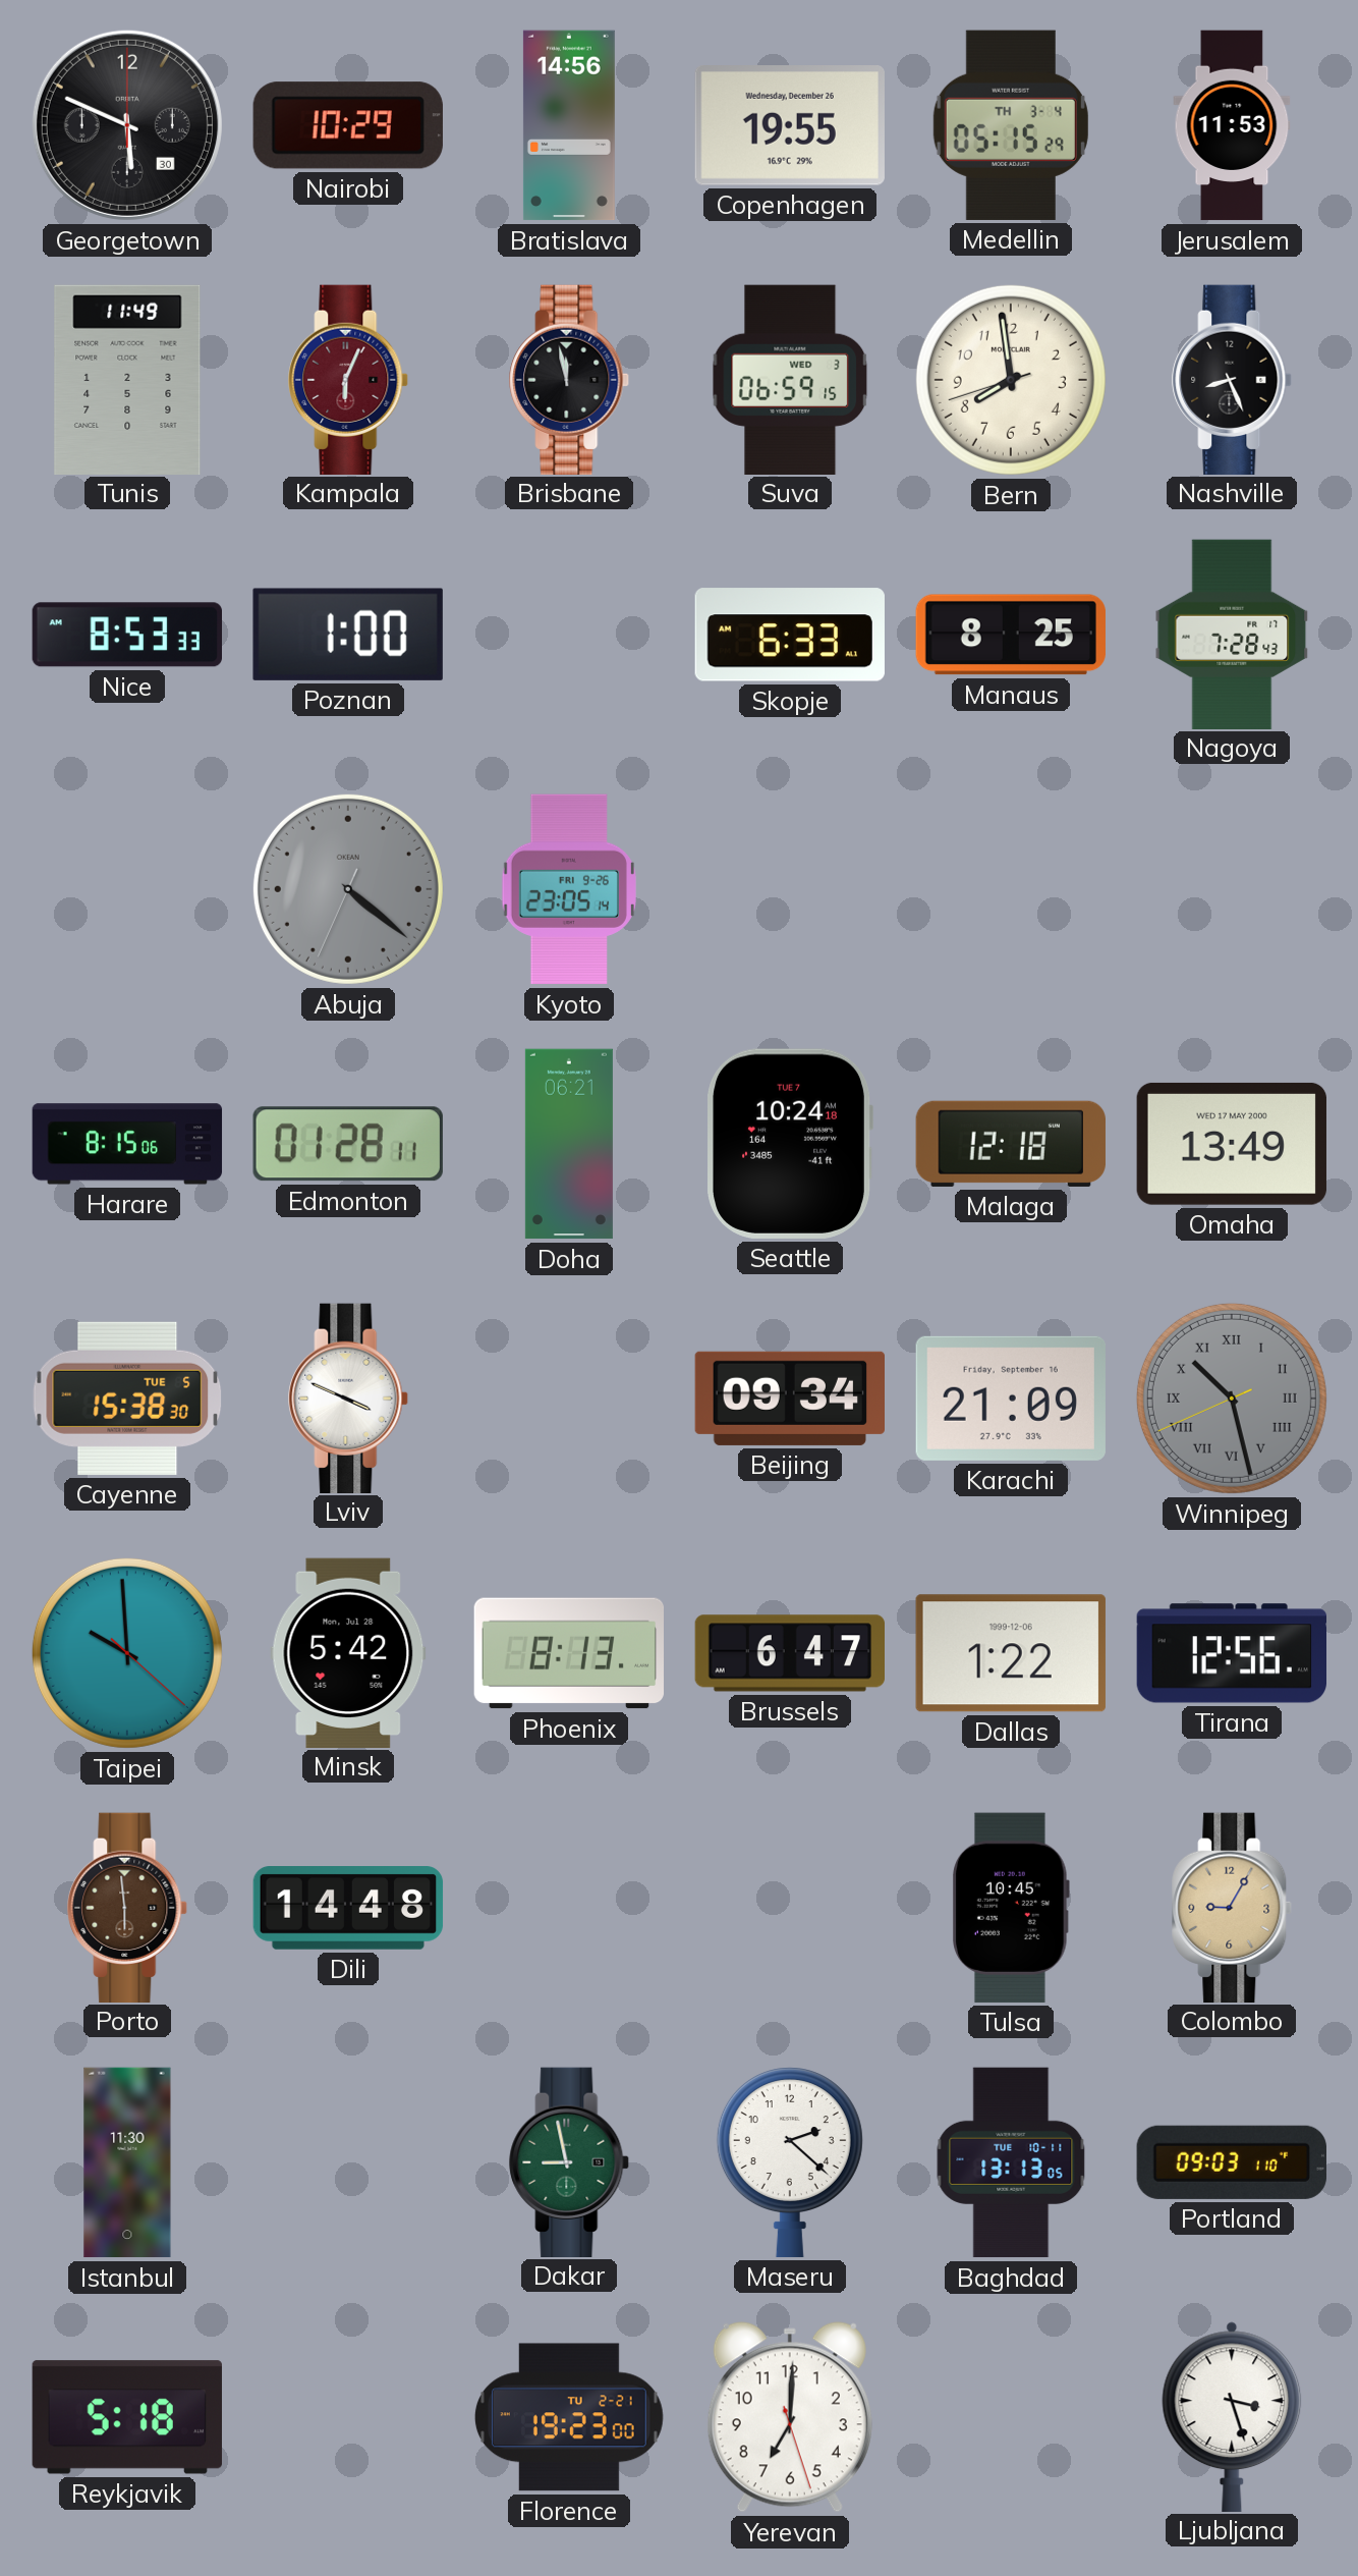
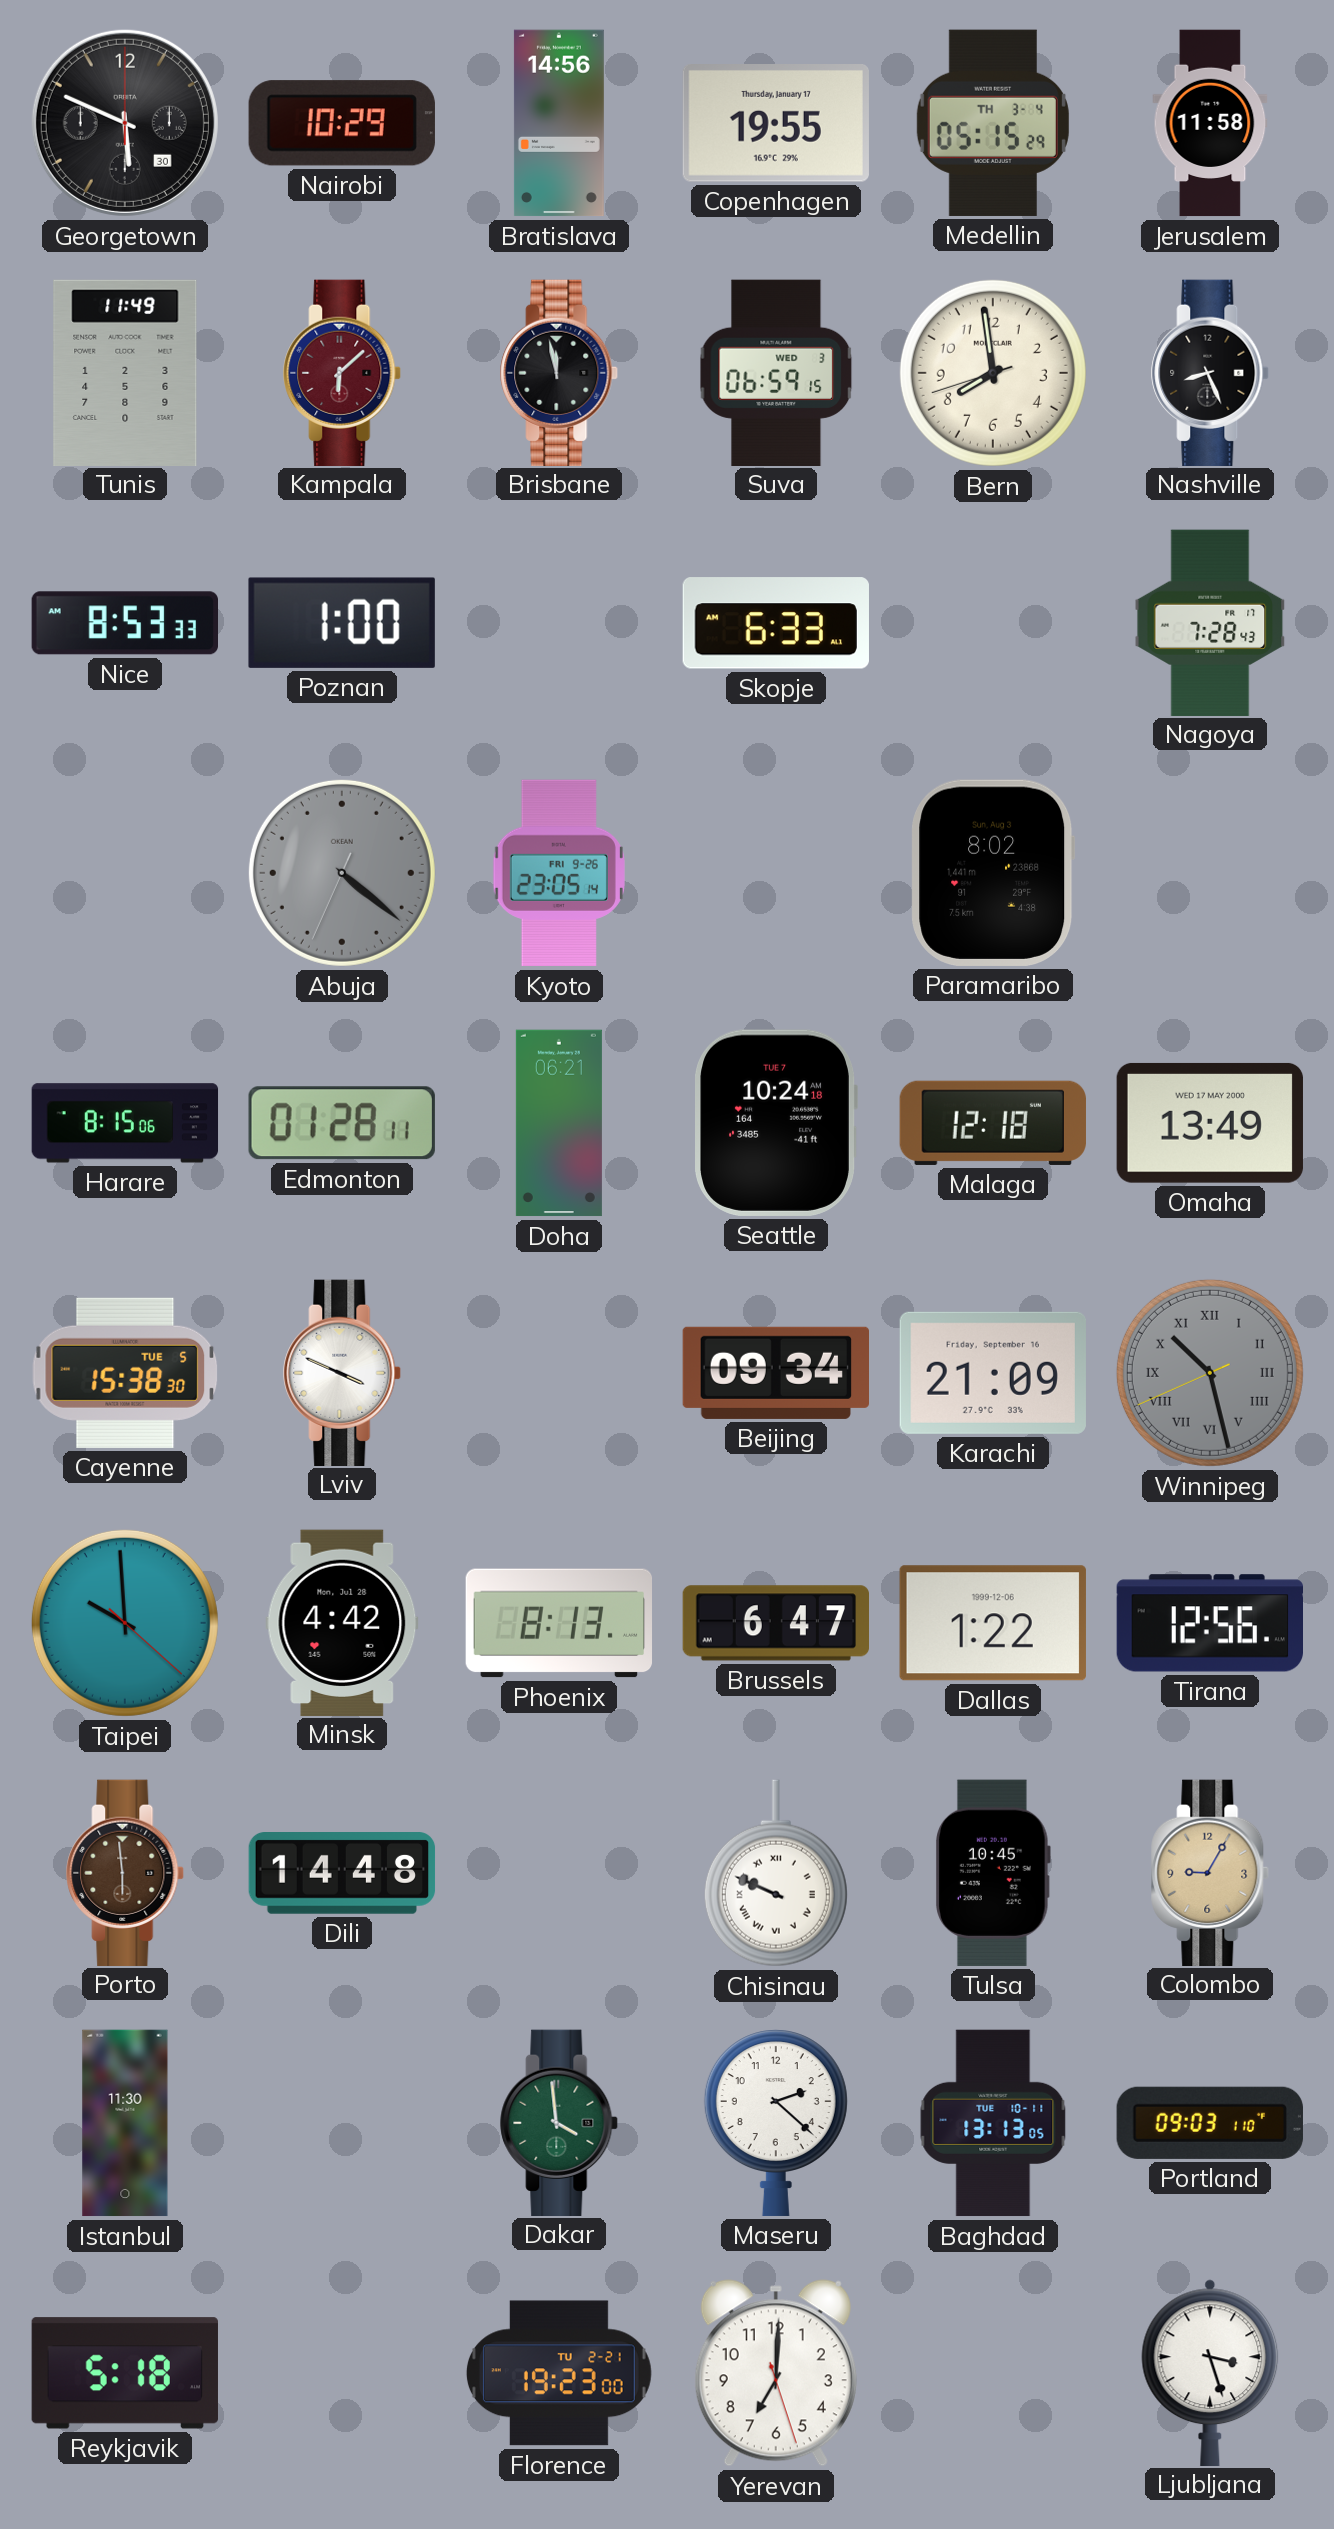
Copenhagen date: Wednesday, December 26 -> Thursday, January 17
Jerusalem: 11:53 -> 11:58
Kampala: 6:04 -> 6:08
Manaus: 8:25 -> none
Paramaribo: none -> 8:02
Minsk: 5:42 -> 4:42
Chisinau: none -> 9:49
Dakar: 8:58 -> 3:59
